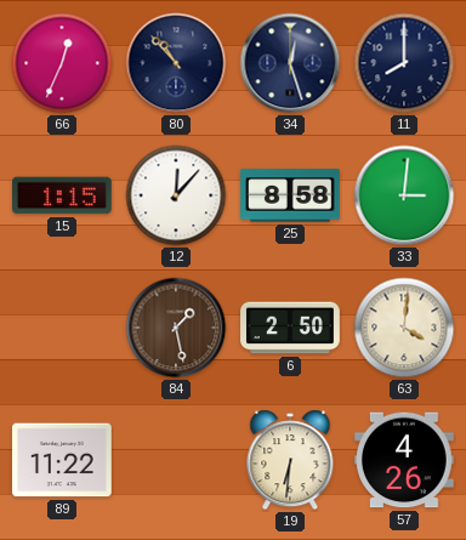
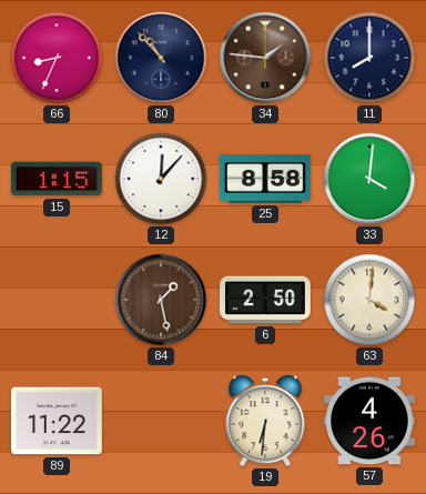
66: 12:34 -> 8:34
34: 12:27 -> 1:46
34 dial: navy -> brown
33: 3:01 -> 4:01
